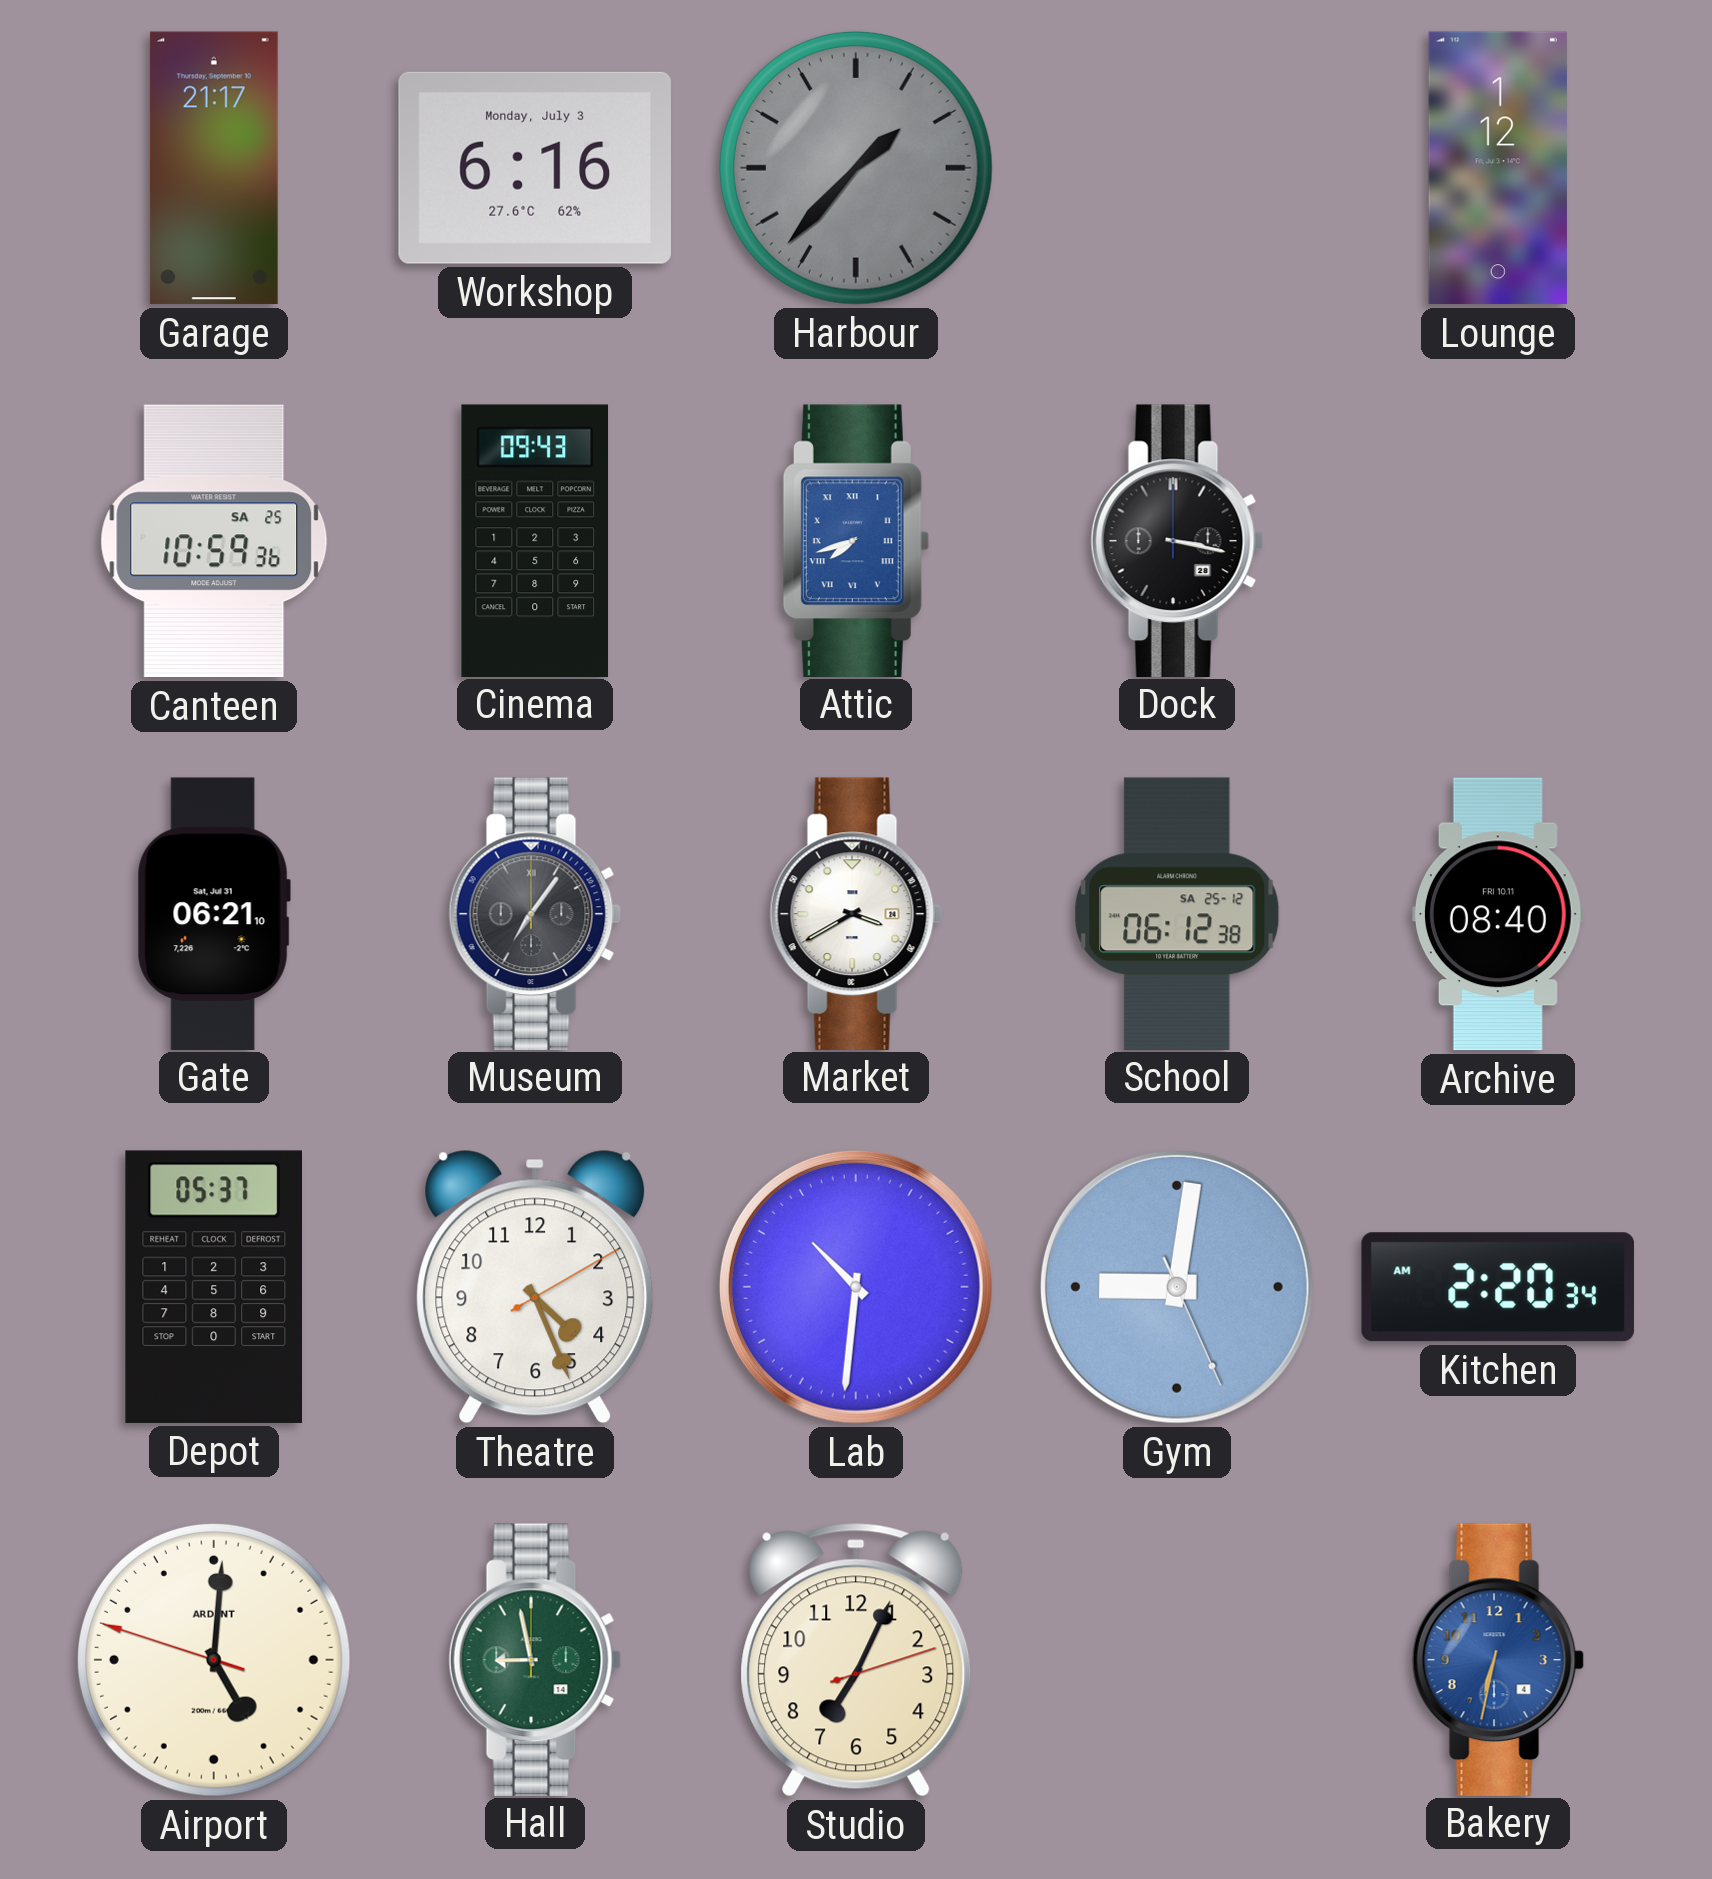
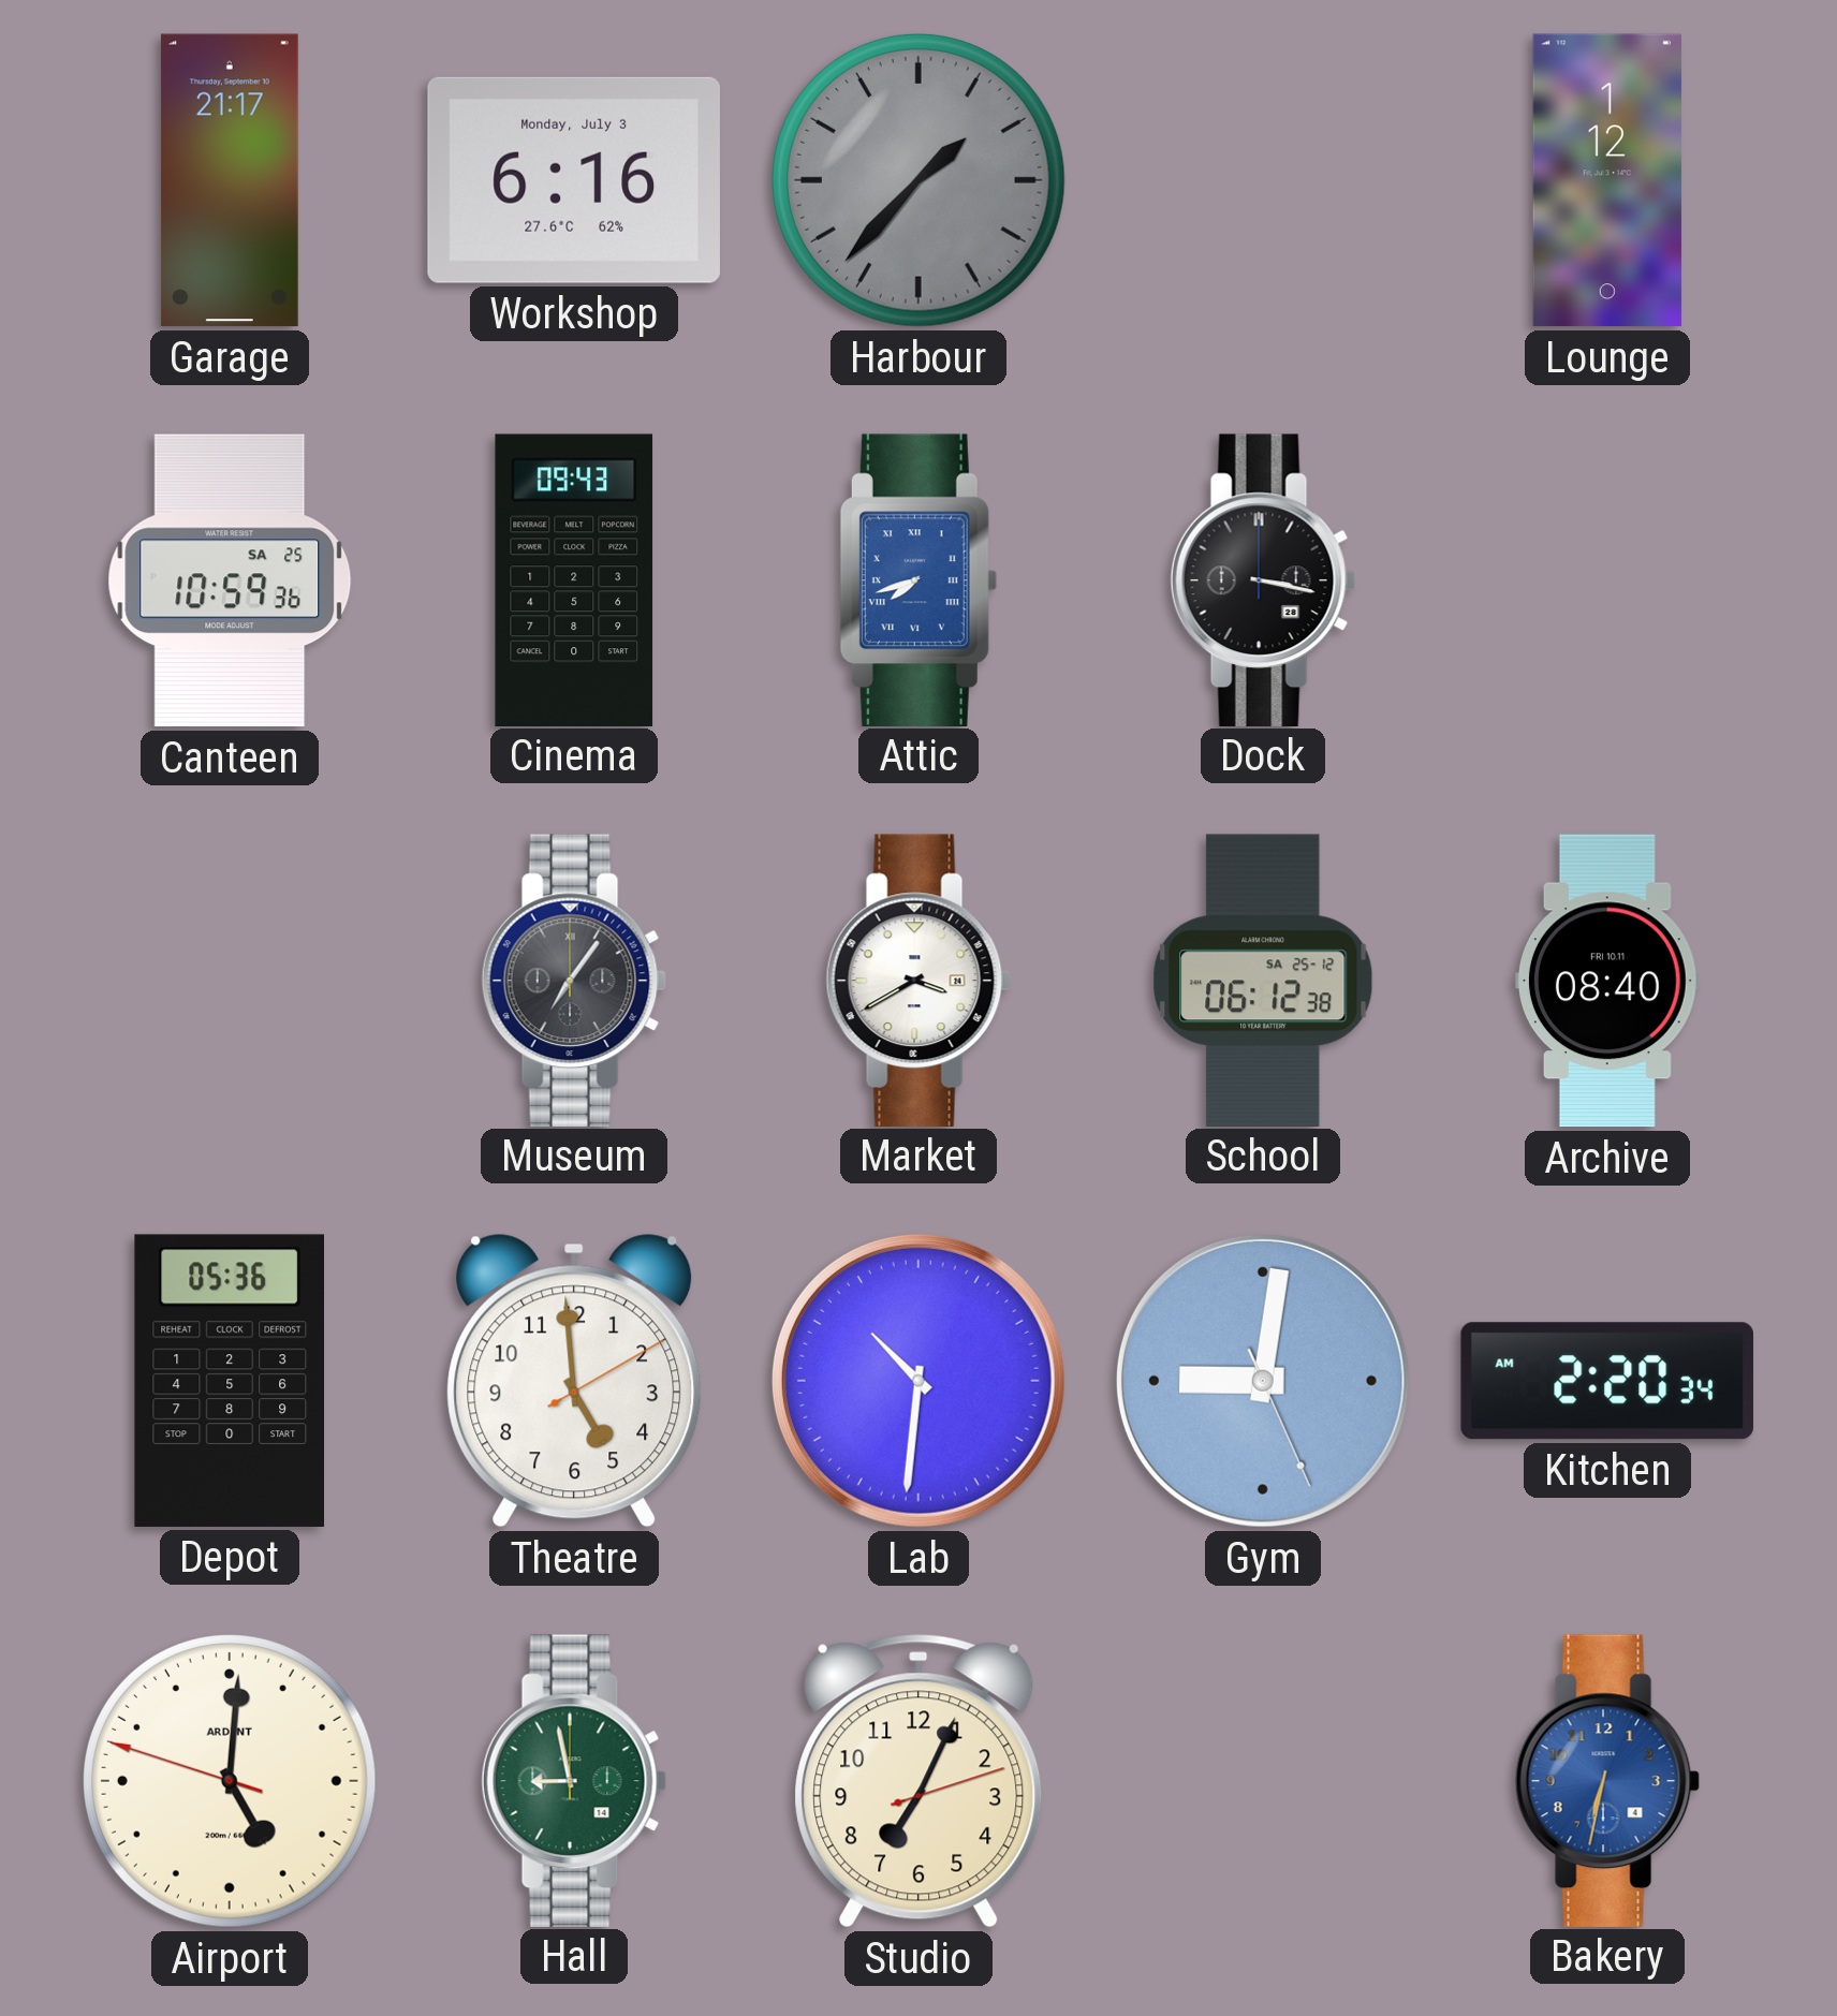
Gate: 06:21 -> none
Depot: 05:37 -> 05:36
Theatre: 4:26 -> 4:59
